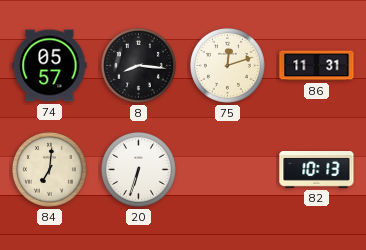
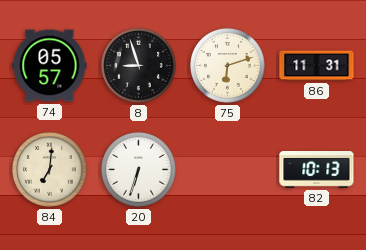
8: 8:16 -> 8:57
75: 12:12 -> 6:12
